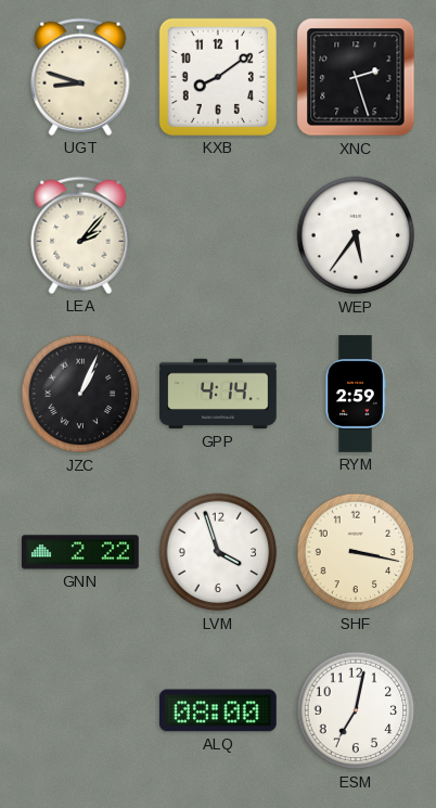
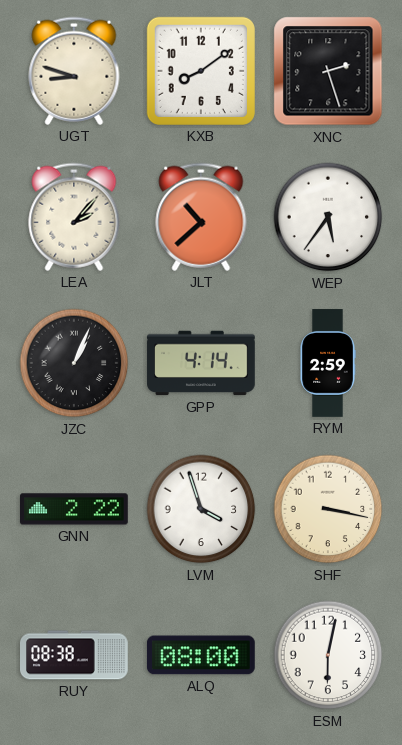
JLT: none -> 10:38
RUY: none -> 08:38
ESM: 7:02 -> 6:02
